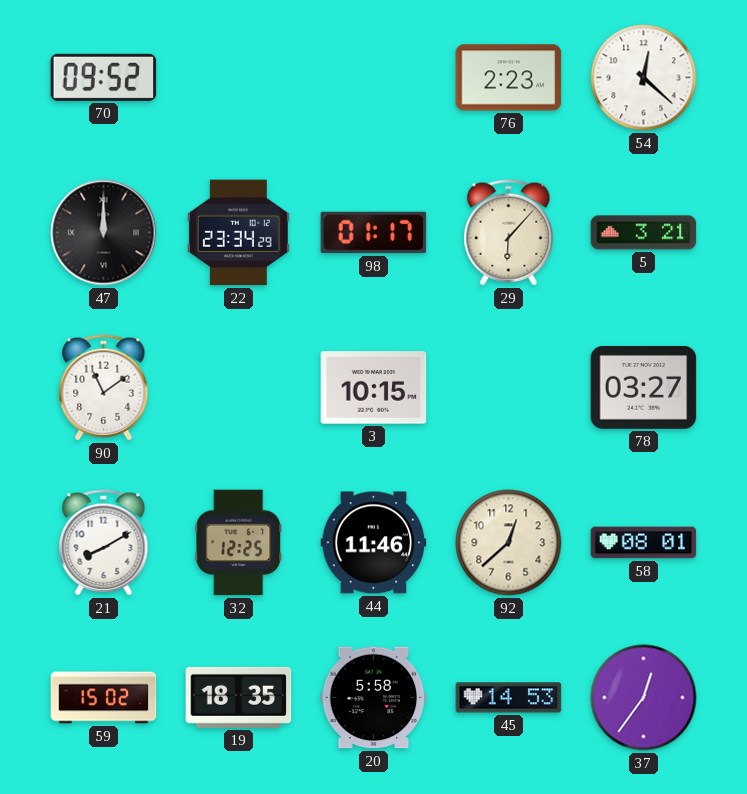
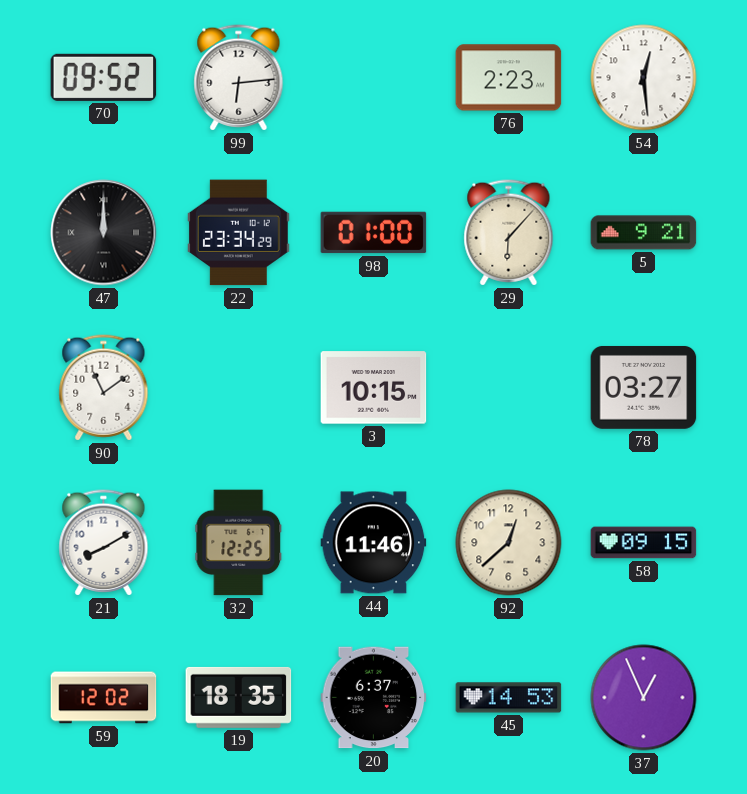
99: none -> 6:14
54: 12:22 -> 12:29
98: 01:17 -> 01:00
5: 3:21 -> 9:21
58: 08:01 -> 09:15
59: 15:02 -> 12:02
20: 5:58 -> 6:37
37: 12:36 -> 12:56
